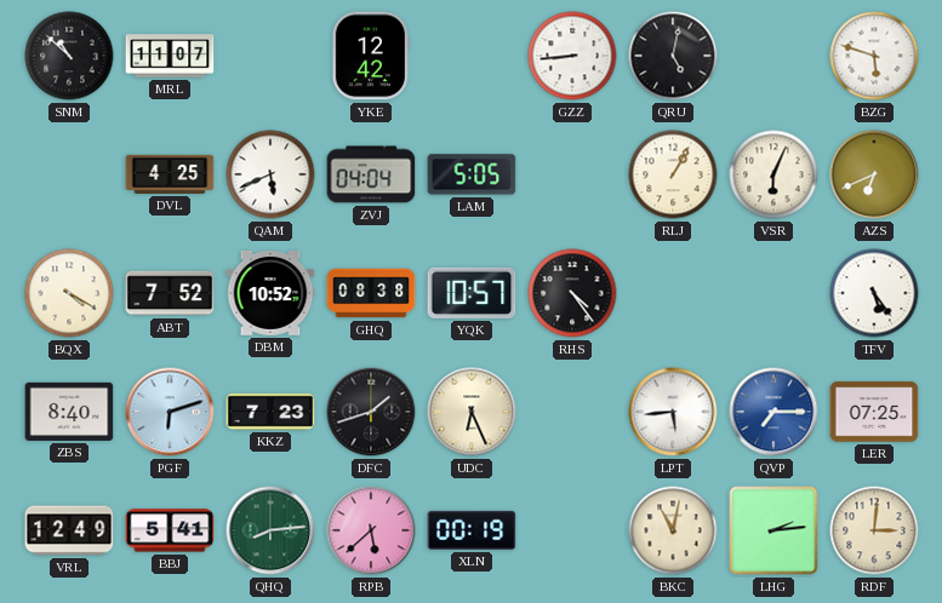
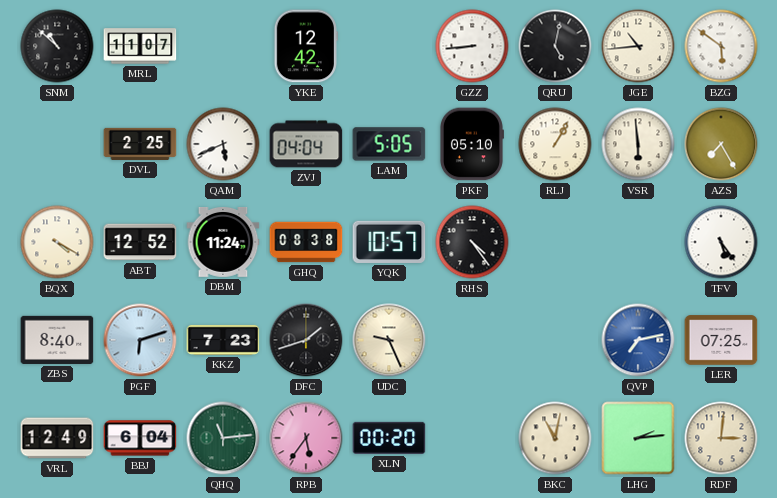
JGE: none -> 10:44
BZG: 5:48 -> 5:51
DVL: 4:25 -> 2:25
PKF: none -> 05:10
VSR: 6:04 -> 5:59
AZS: 6:41 -> 7:25
ABT: 7:52 -> 12:52
DBM: 10:52 -> 11:24
UDC: 6:26 -> 9:26
LPT: 5:44 -> none
QVP: 7:15 -> 7:13
BBJ: 5:41 -> 6:04
QHQ: 8:14 -> 11:14
RPB: 5:38 -> 5:36
XLN: 00:19 -> 00:20
